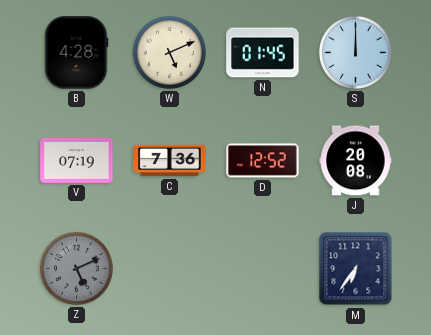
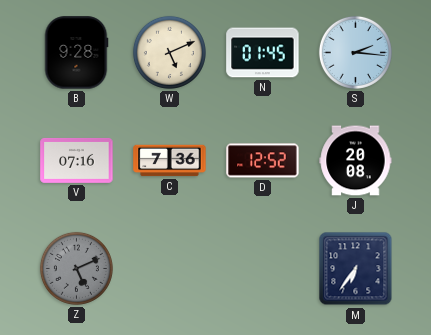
B: 4:28 -> 9:28
S: 12:00 -> 2:16
V: 07:19 -> 07:16
